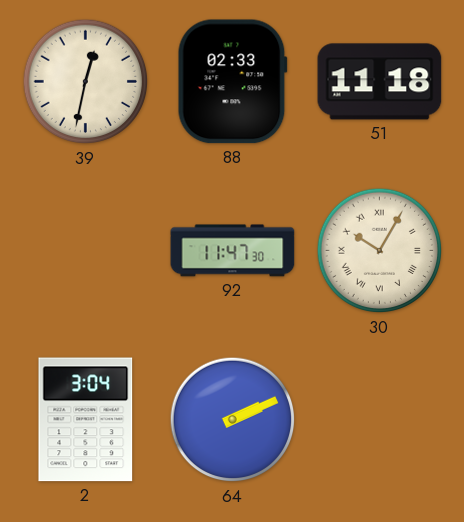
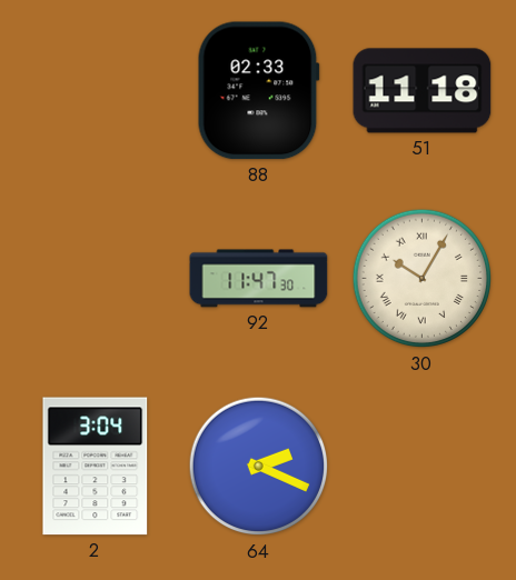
39: 12:32 -> none
64: 2:11 -> 2:19
